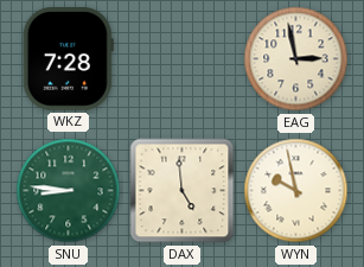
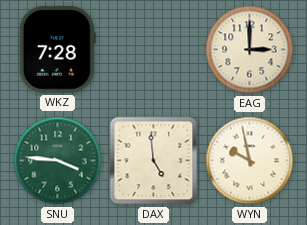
EAG: 2:58 -> 3:00
SNU: 8:46 -> 3:46
